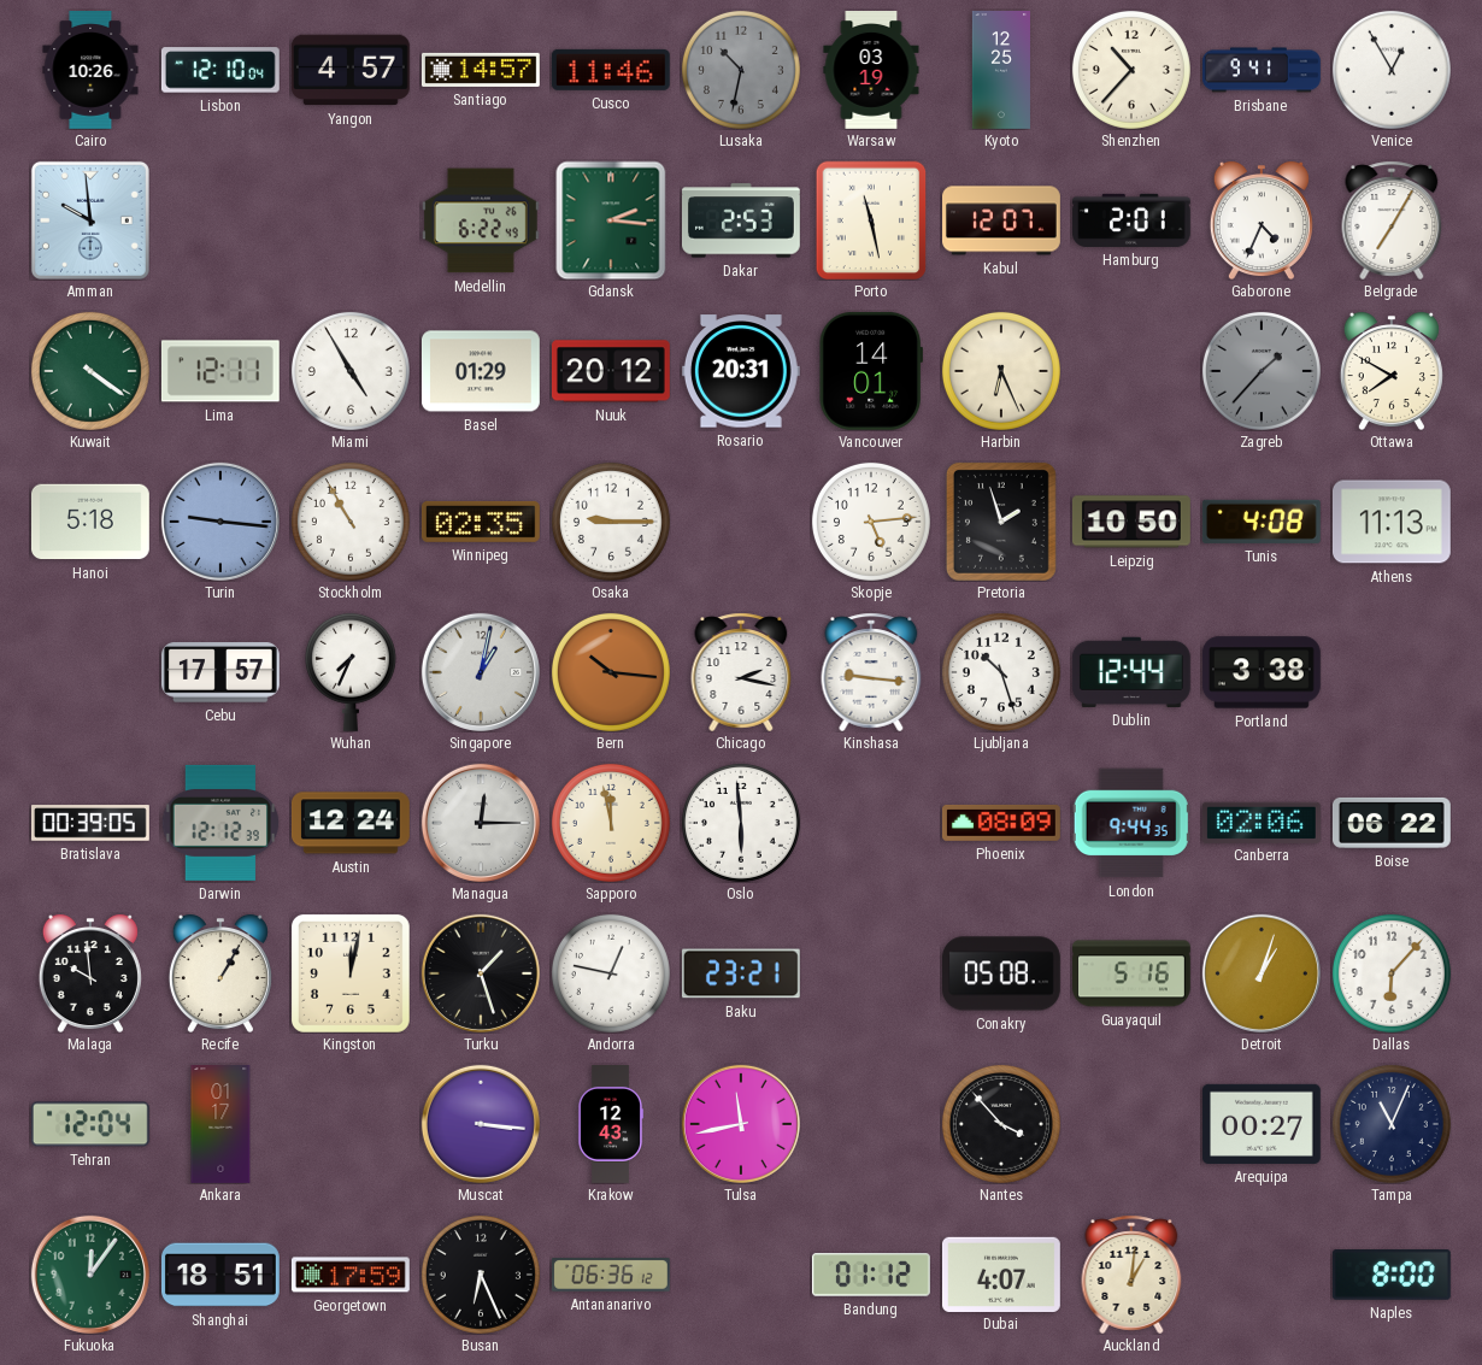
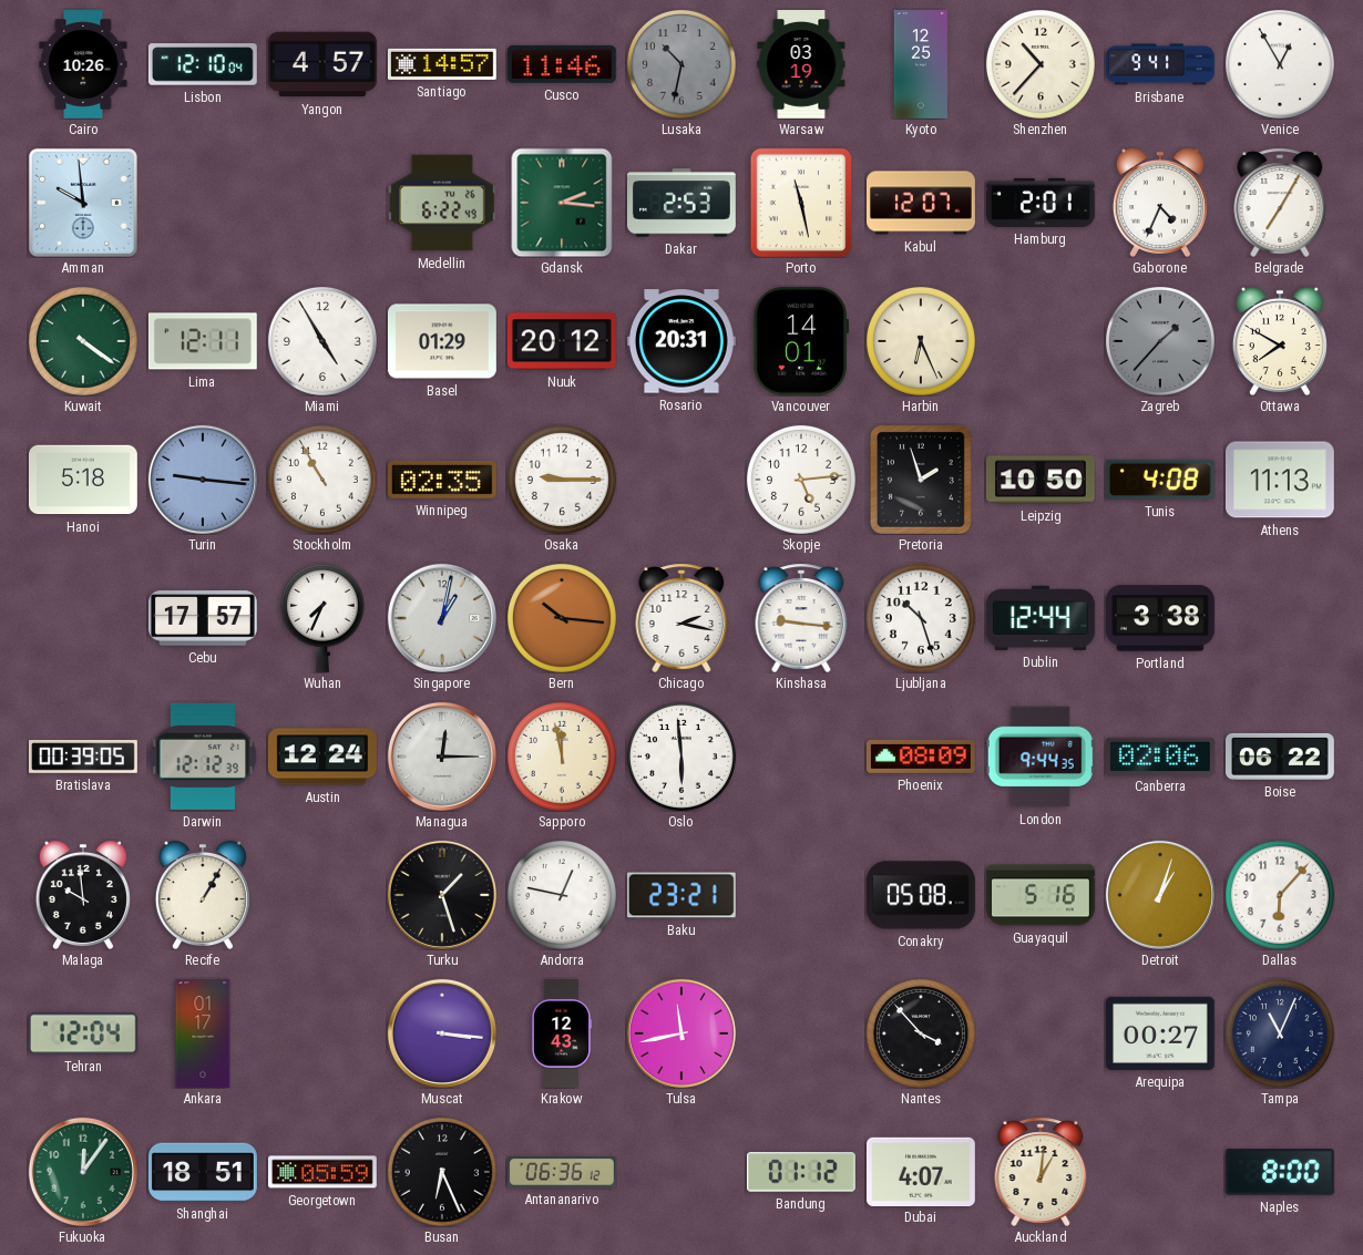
Kingston: 12:02 -> none
Georgetown: 17:59 -> 05:59
